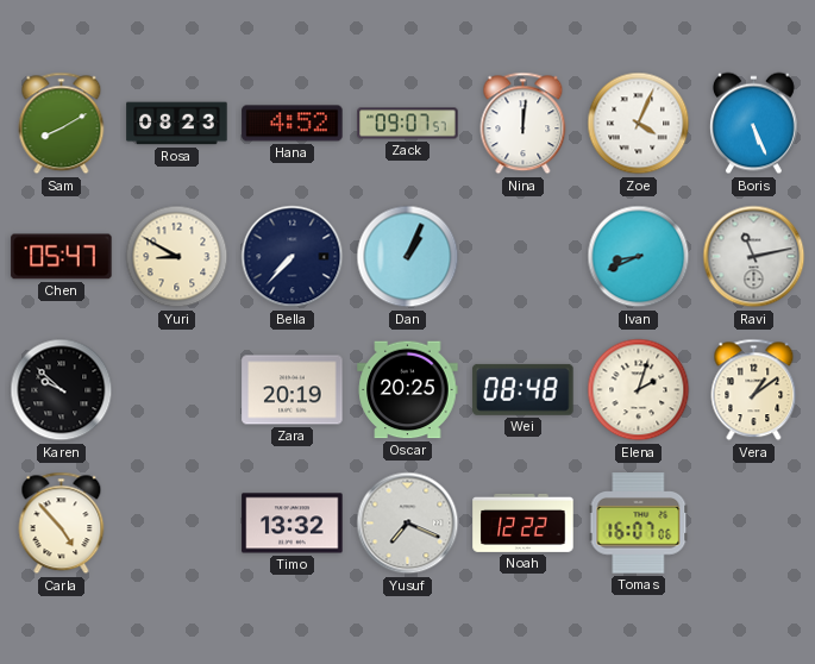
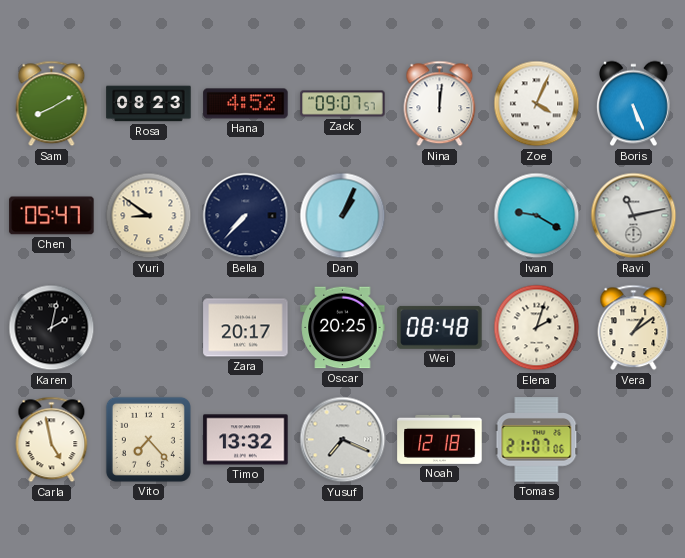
Yuri: 8:50 -> 8:51
Ivan: 8:41 -> 9:20
Karen: 9:52 -> 2:02
Zara: 20:19 -> 20:17
Carla: 4:53 -> 4:58
Vito: none -> 7:23
Noah: 12:22 -> 12:18
Tomas: 16:07 -> 21:07
